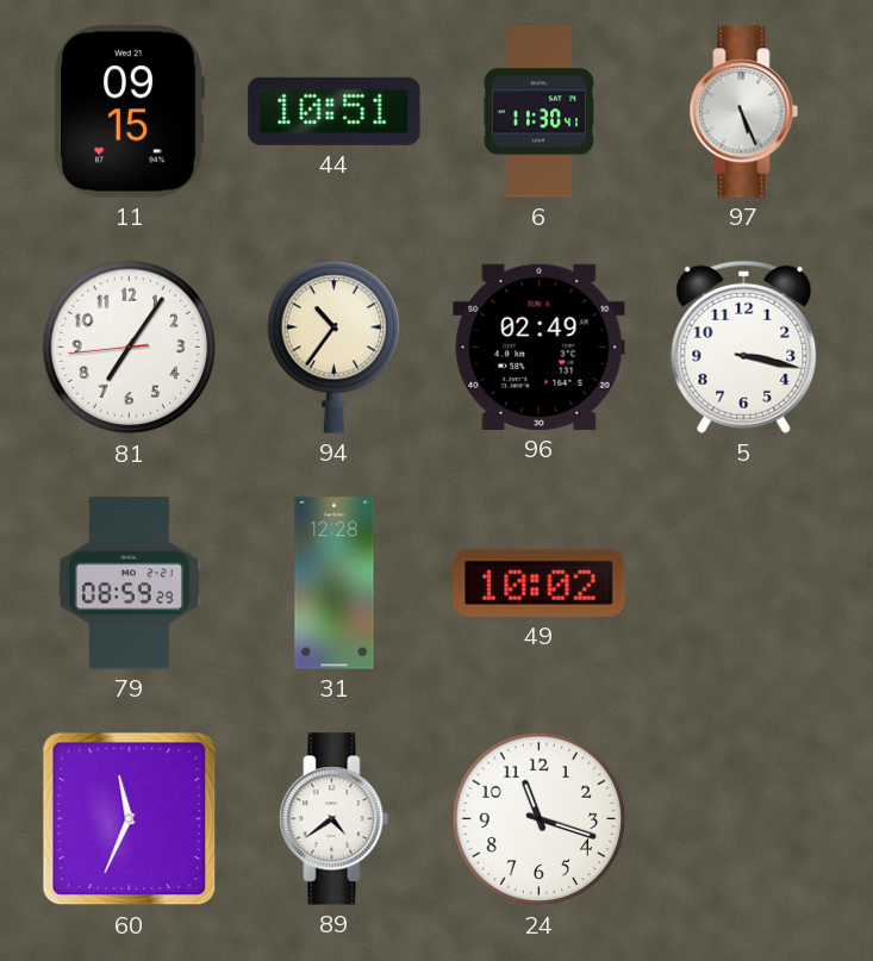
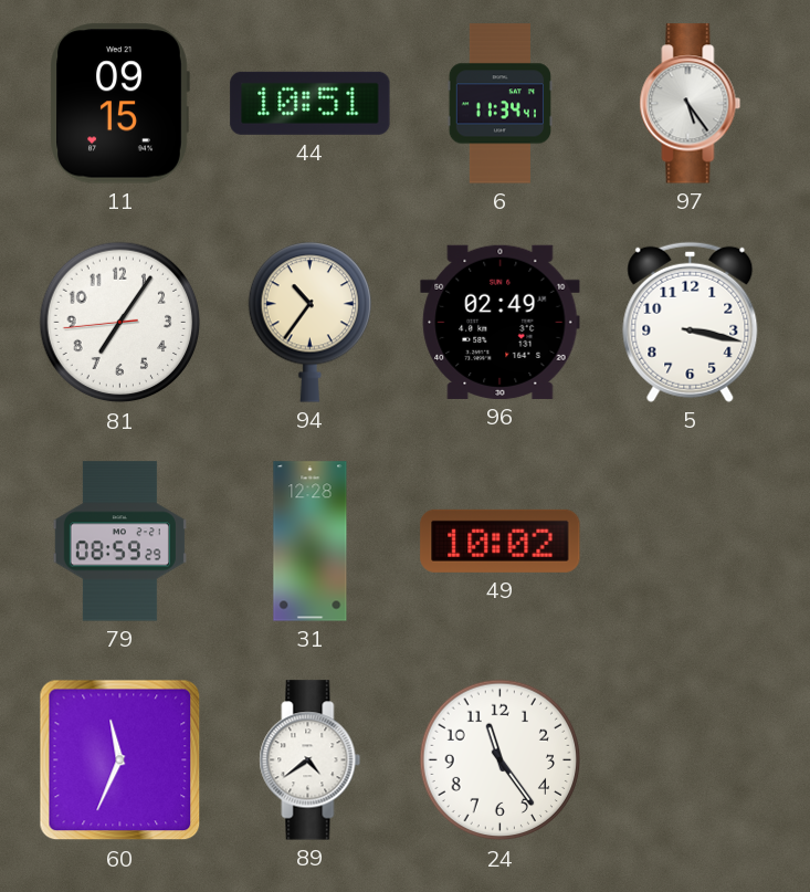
6: 11:30 -> 11:34
97: 5:26 -> 5:24
24: 11:18 -> 11:24
